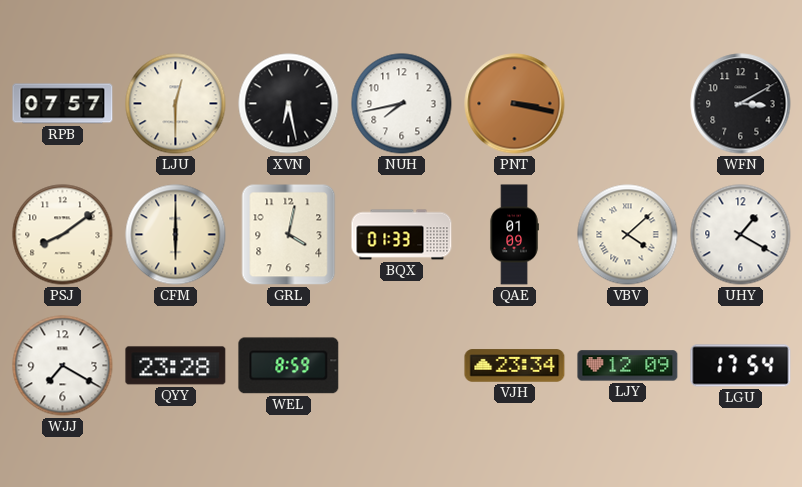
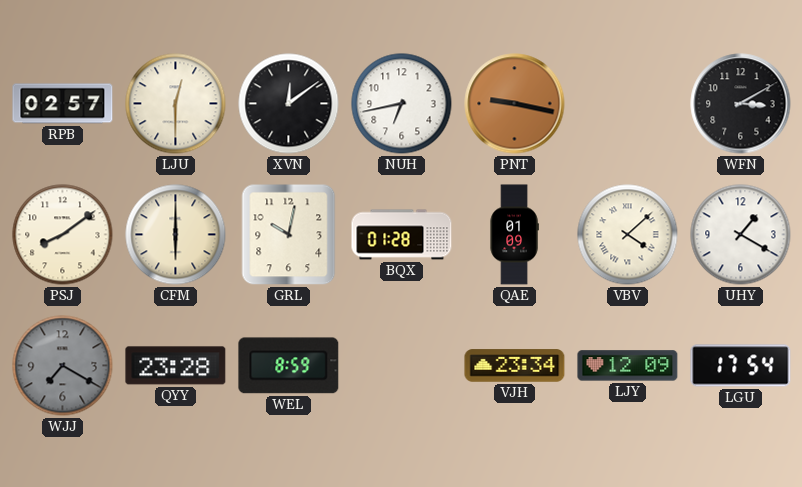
RPB: 07:57 -> 02:57
XVN: 6:28 -> 12:09
NUH: 7:43 -> 6:43
PNT: 3:17 -> 9:17
GRL: 4:02 -> 10:02
BQX: 01:33 -> 01:28
WJJ dial: white -> grey
